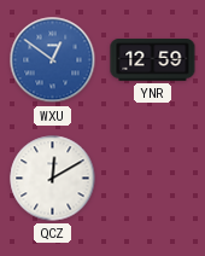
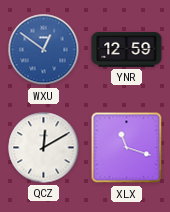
XLX: none -> 11:18
